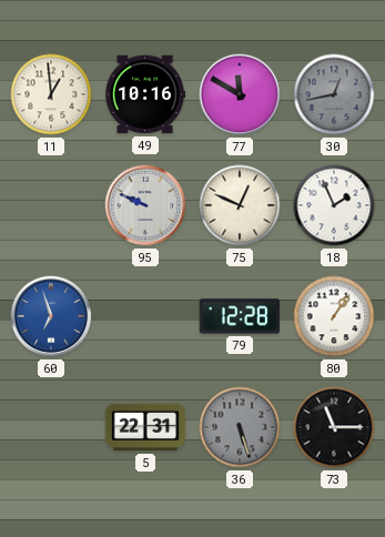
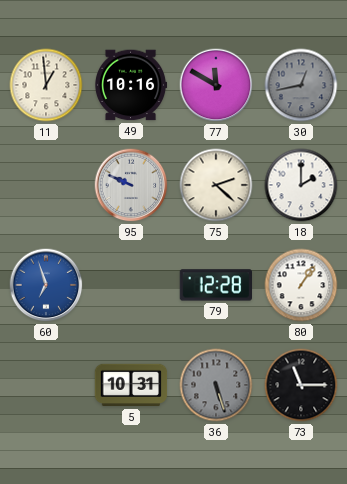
75: 12:49 -> 2:22
18: 1:56 -> 2:00
5: 22:31 -> 10:31
